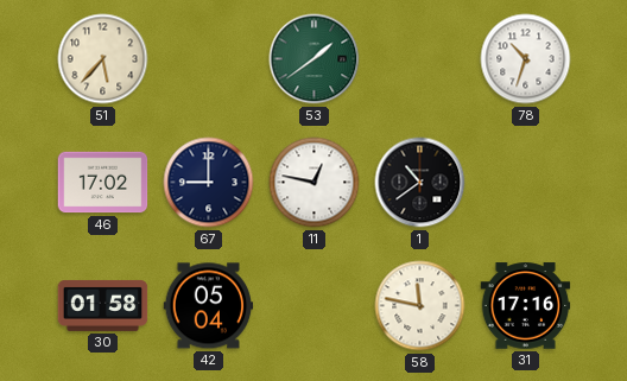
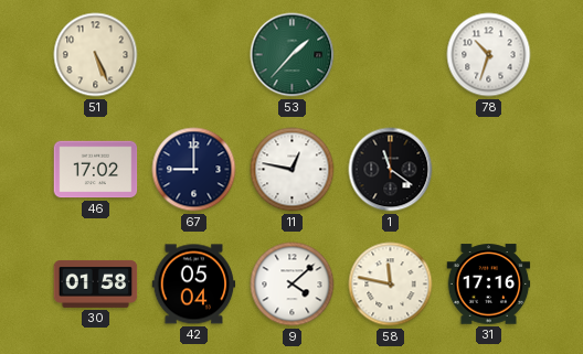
51: 5:37 -> 5:26
53: 1:39 -> 1:37
1: 10:39 -> 11:21
9: none -> 4:08
